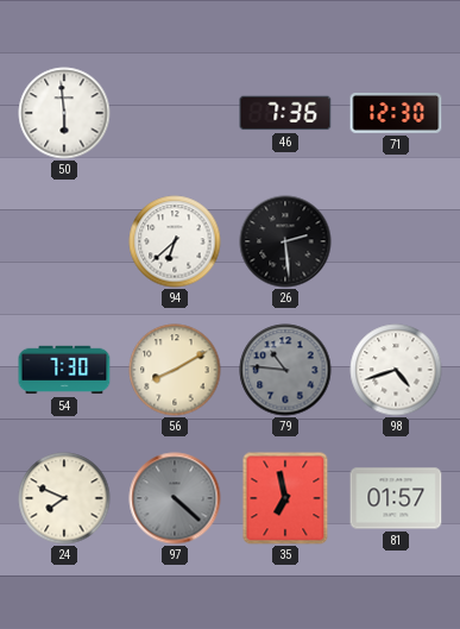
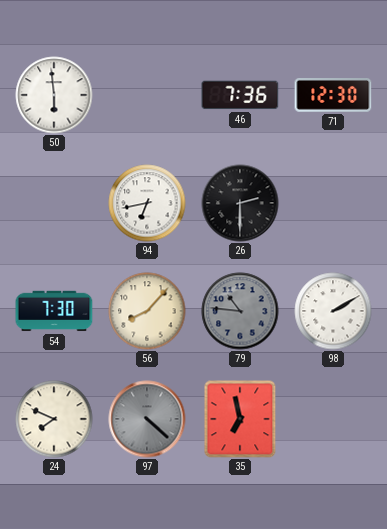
94: 6:38 -> 6:43
26: 2:29 -> 2:30
56: 8:10 -> 8:07
98: 4:42 -> 2:10
81: 01:57 -> none
